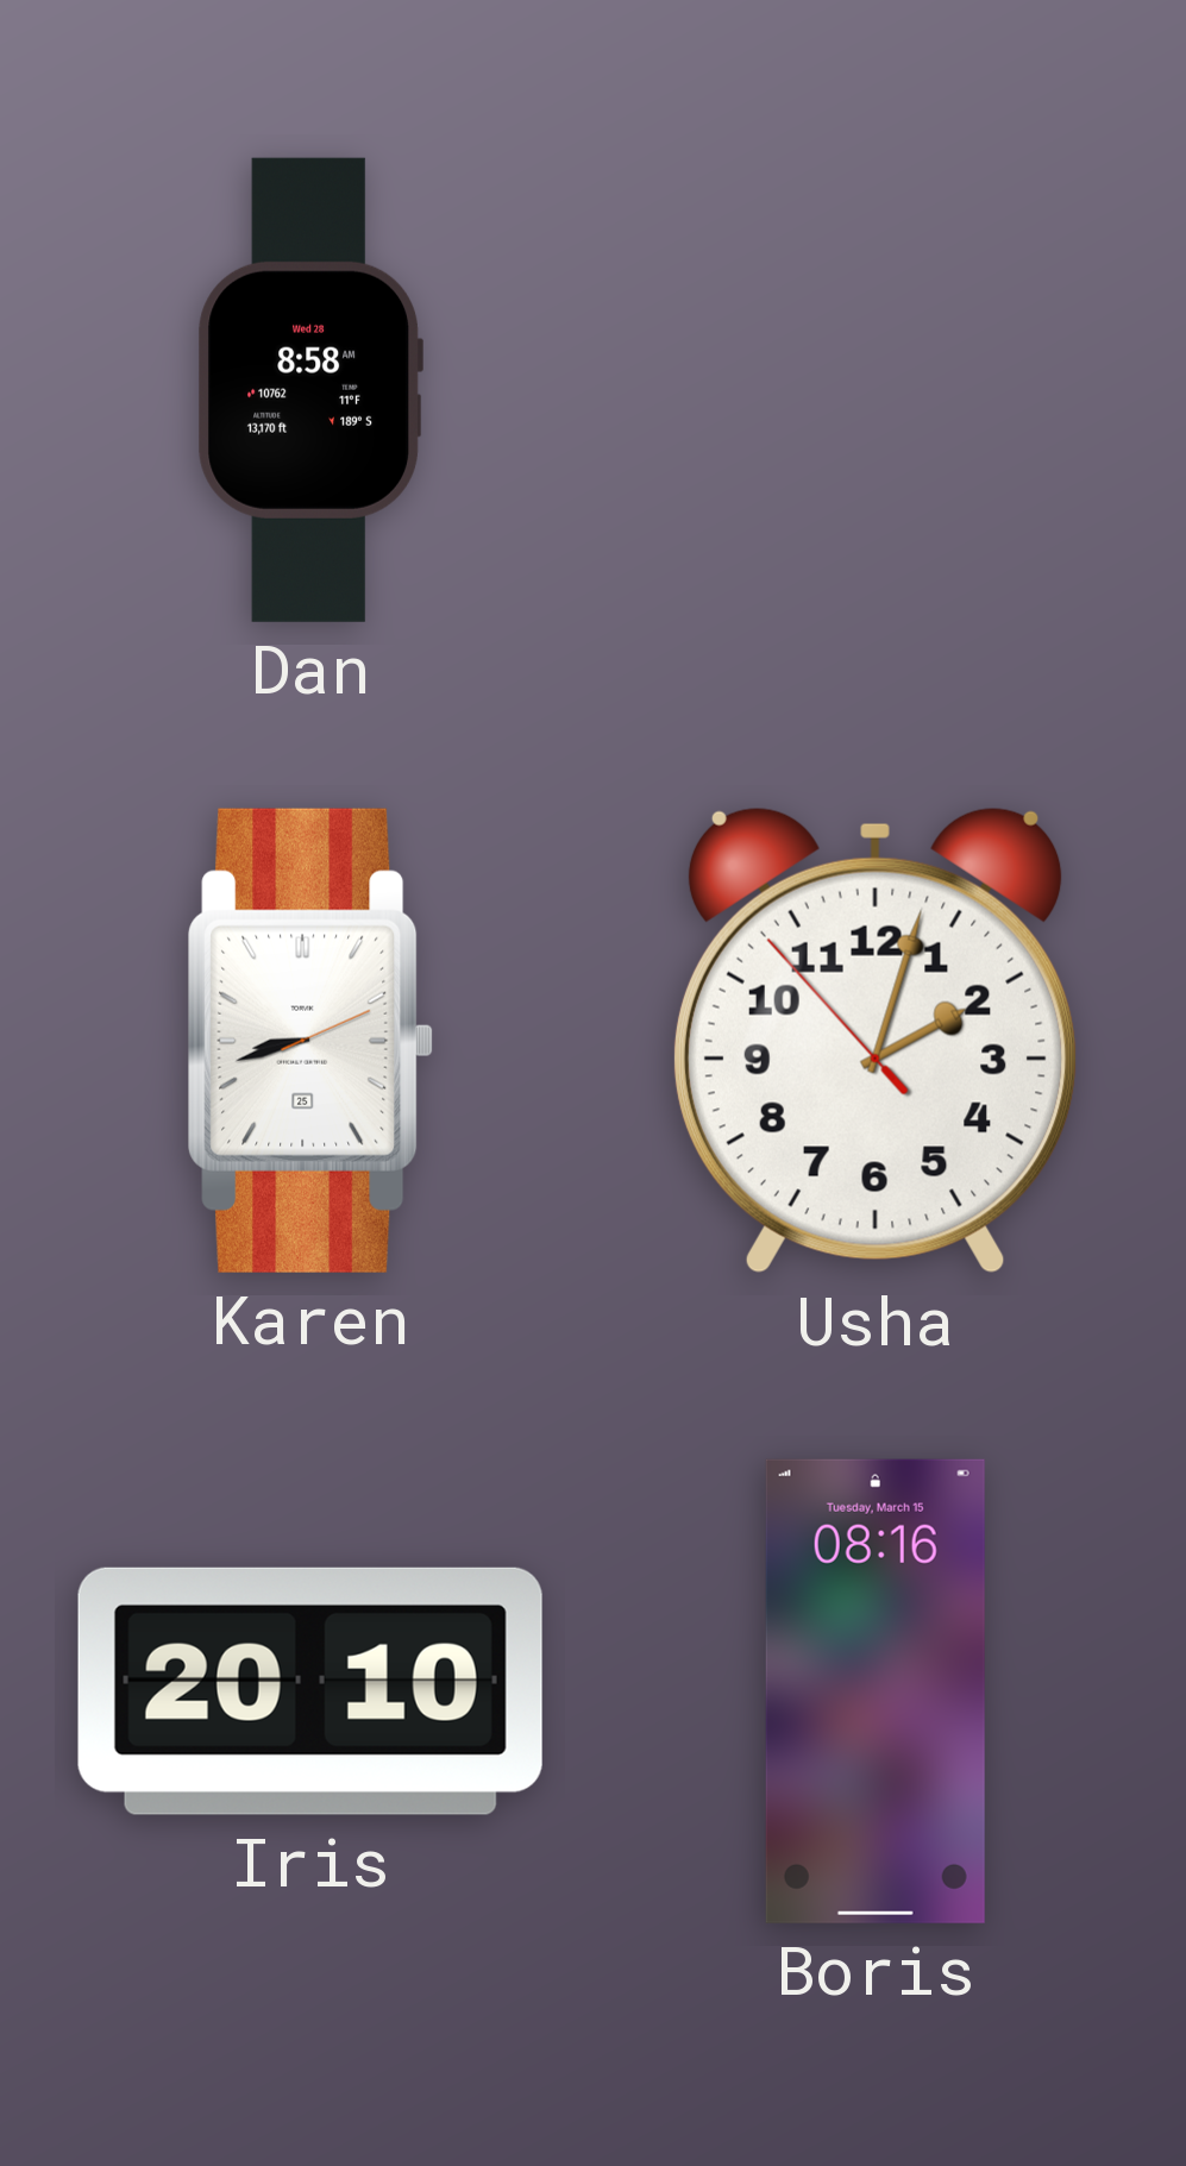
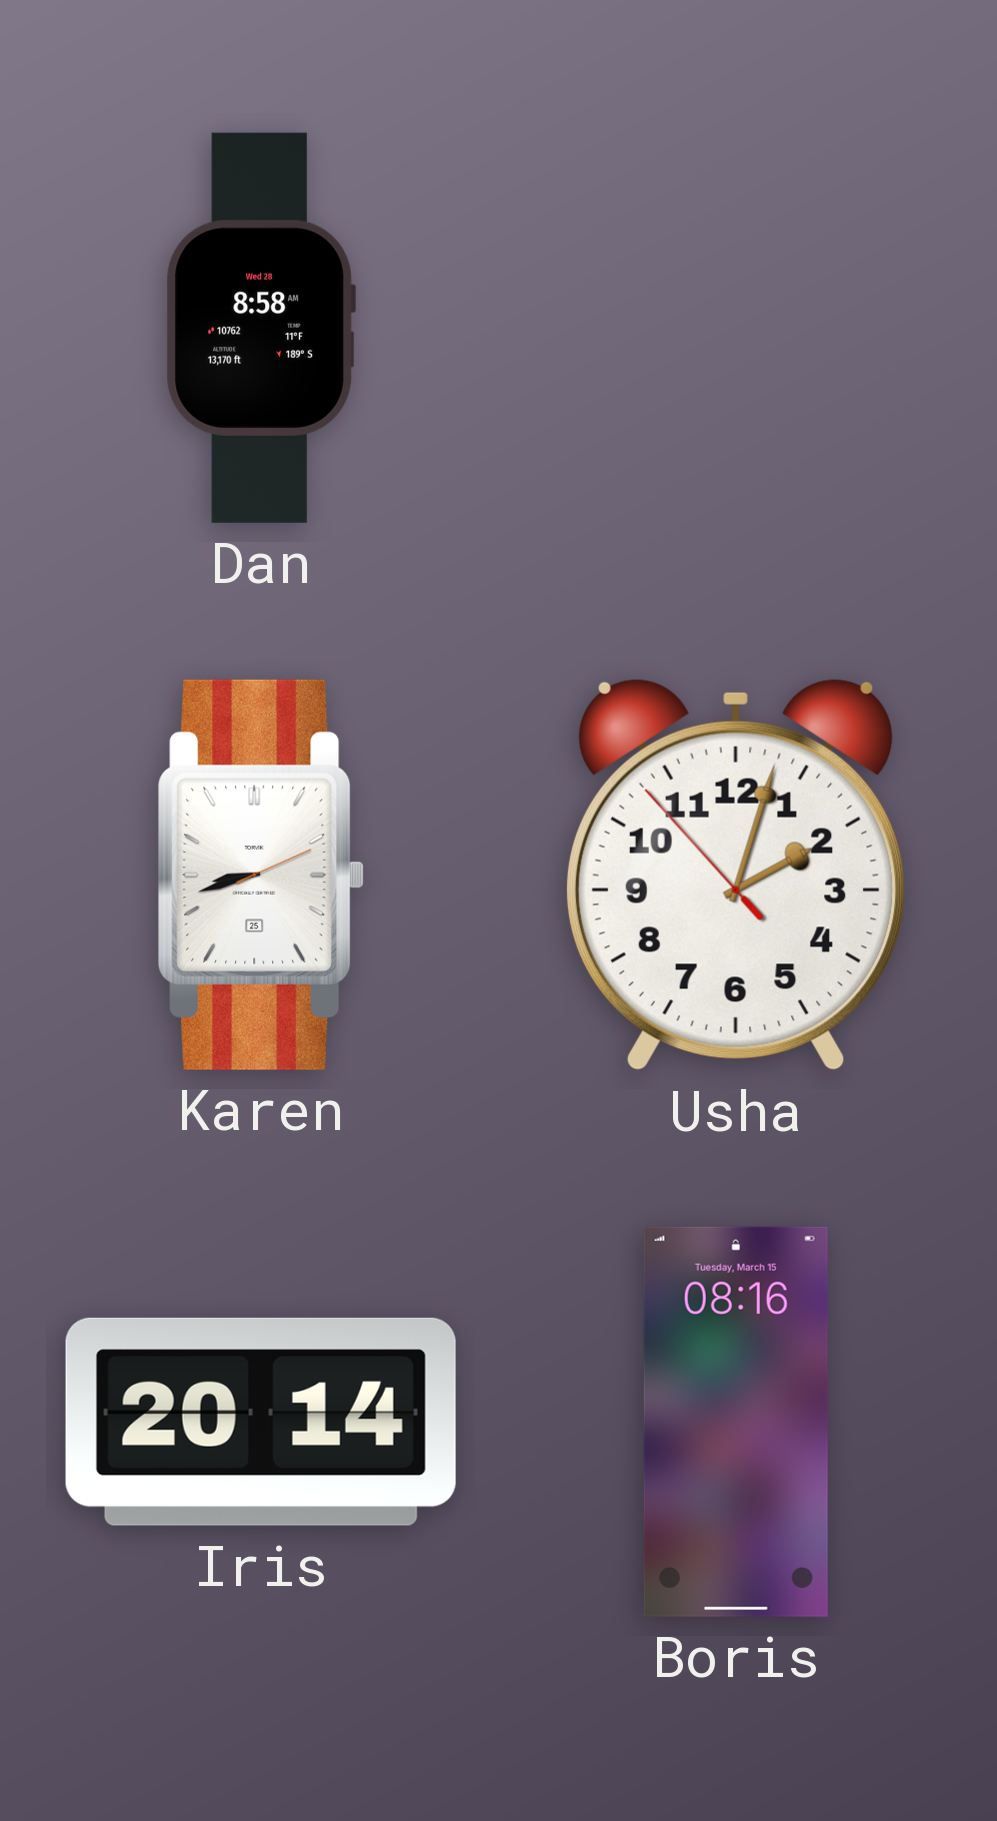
Iris: 20:10 -> 20:14
